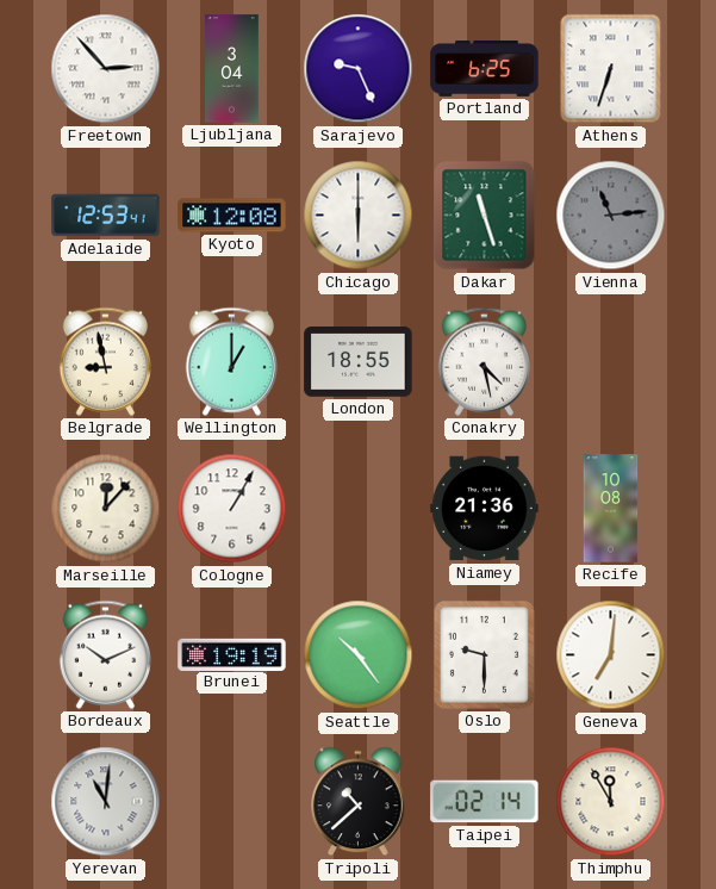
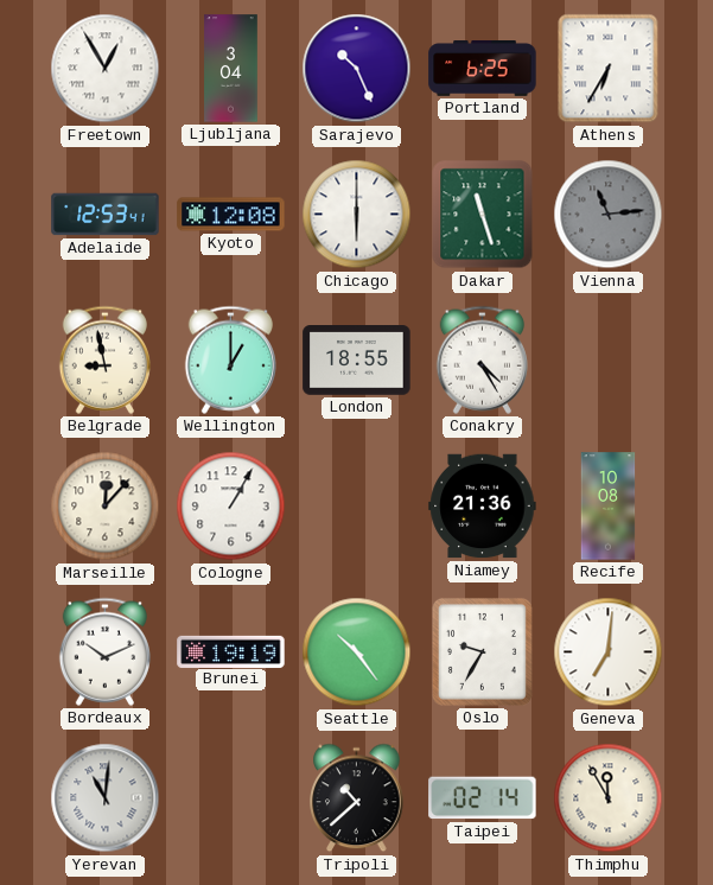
Freetown: 2:53 -> 12:55
Sarajevo: 9:26 -> 10:26
Athens: 6:33 -> 6:35
Conakry: 4:28 -> 4:25
Oslo: 9:30 -> 9:35
